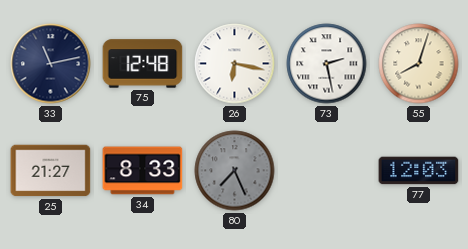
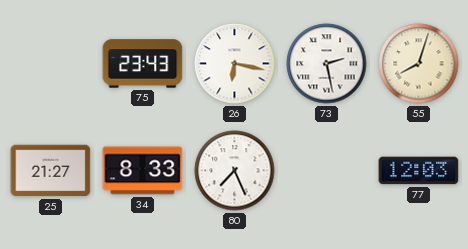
33: 11:13 -> none
75: 12:48 -> 23:43
80 dial: grey -> white
